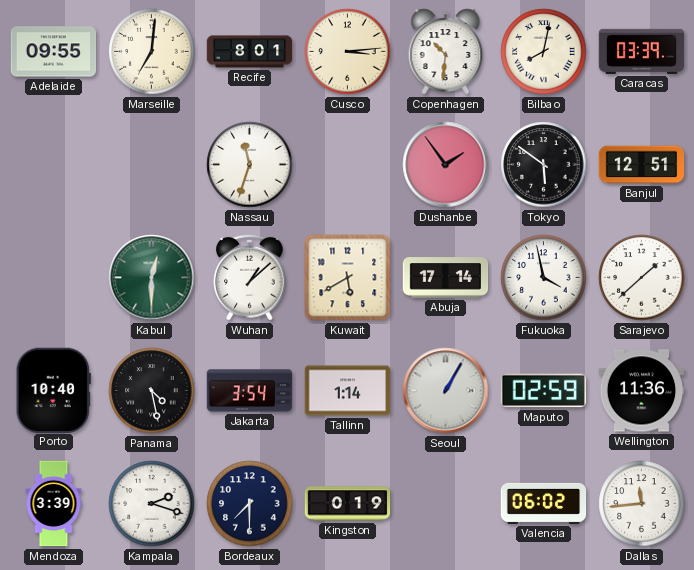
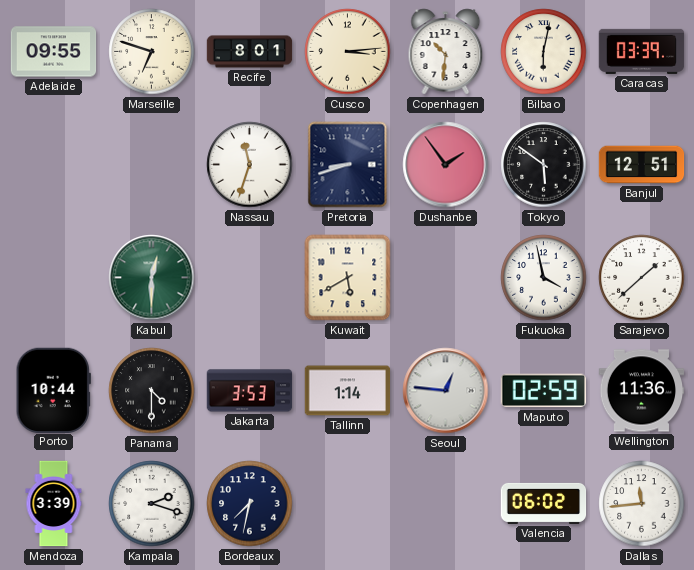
Marseille: 7:01 -> 6:48
Bilbao: 8:02 -> 6:02
Pretoria: none -> 8:42
Wuhan: 1:08 -> none
Abuja: 17:14 -> none
Porto: 10:40 -> 10:44
Panama: 4:28 -> 4:30
Jakarta: 3:54 -> 3:53
Seoul: 1:05 -> 12:46
Bordeaux: 7:30 -> 7:32
Kingston: 0:19 -> none
